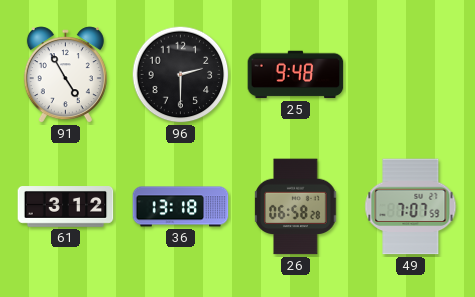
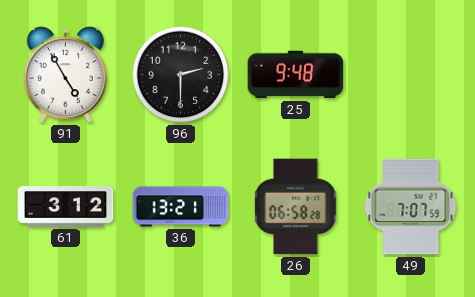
36: 13:18 -> 13:21
